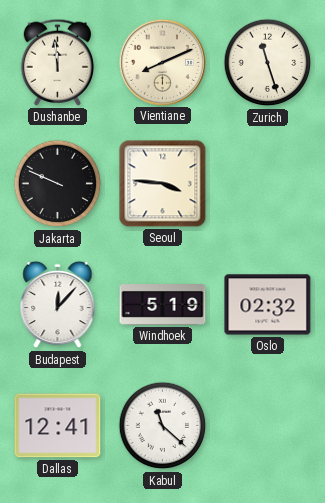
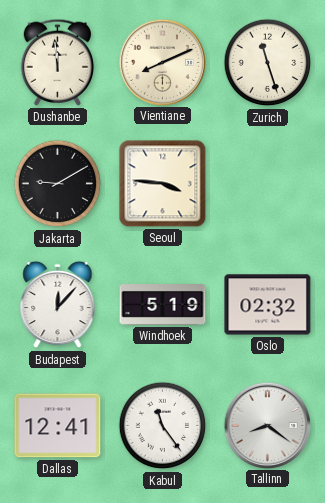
Jakarta: 9:49 -> 9:10
Kabul: 11:22 -> 11:24
Tallinn: none -> 8:21
